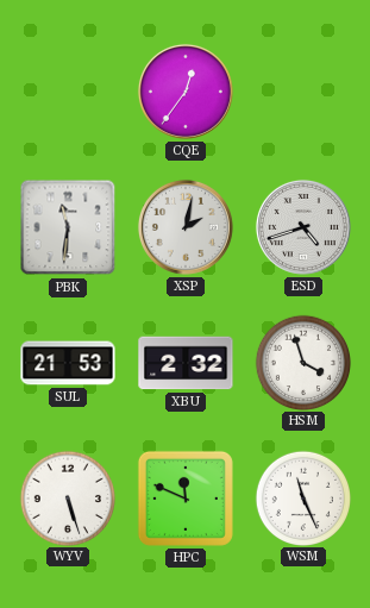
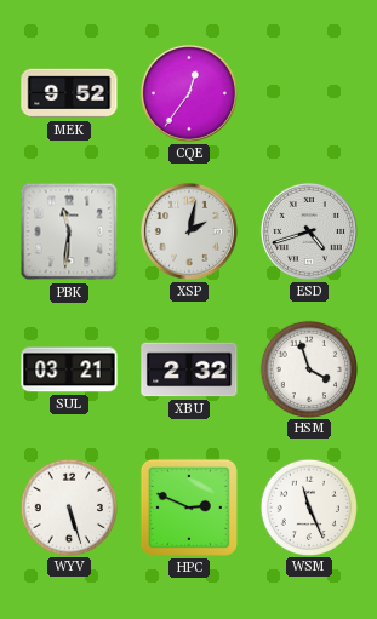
MEK: none -> 9:52
SUL: 21:53 -> 03:21
HPC: 11:49 -> 2:49
